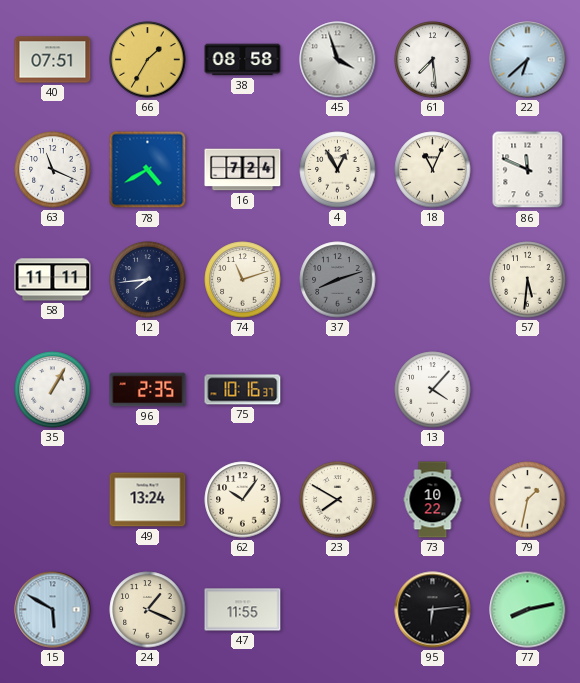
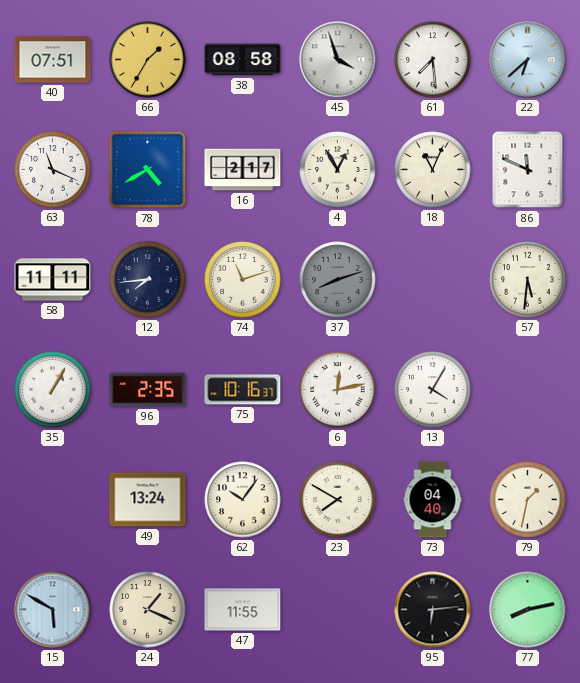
16: 7:24 -> 2:17
6: none -> 12:13
13: 4:07 -> 4:05
73: 10:22 -> 04:40
